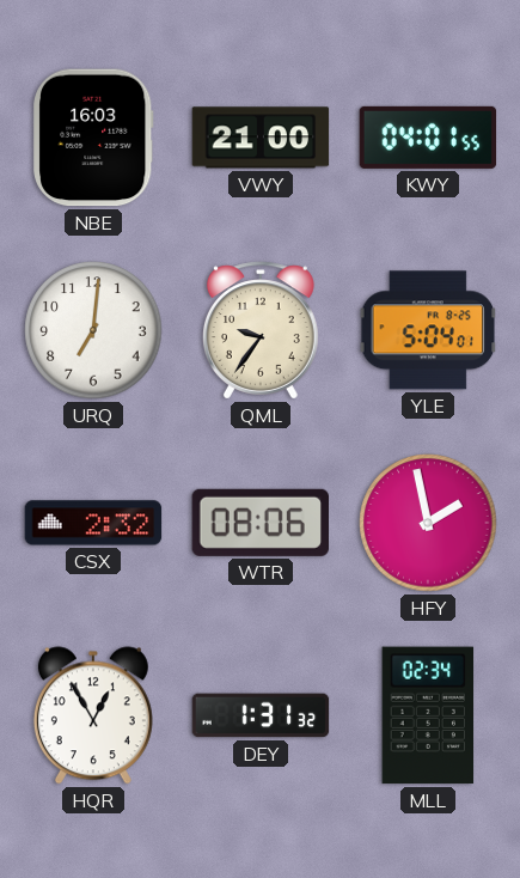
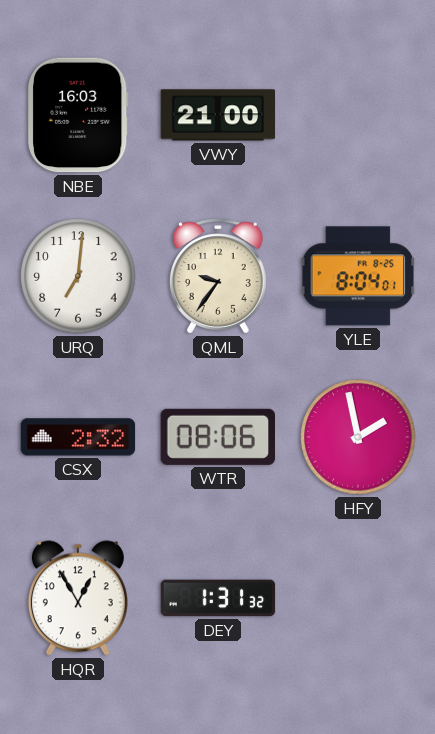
KWY: 04:01 -> none
YLE: 5:04 -> 8:04
MLL: 02:34 -> none
